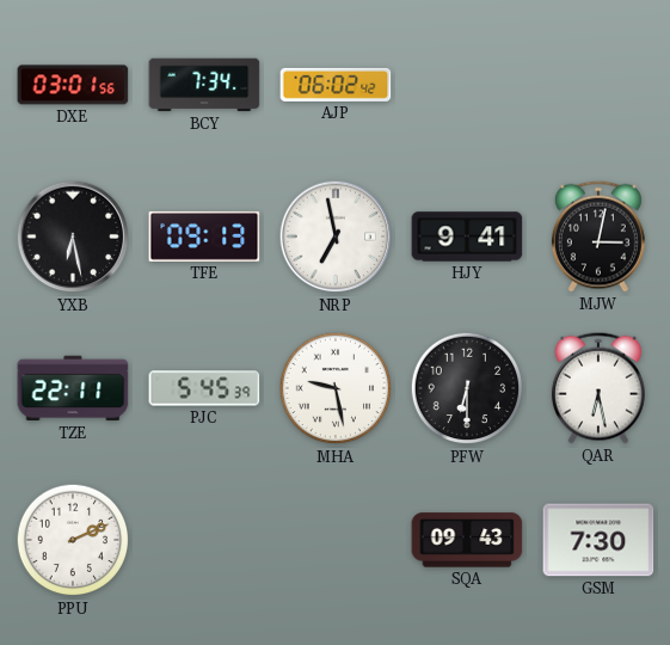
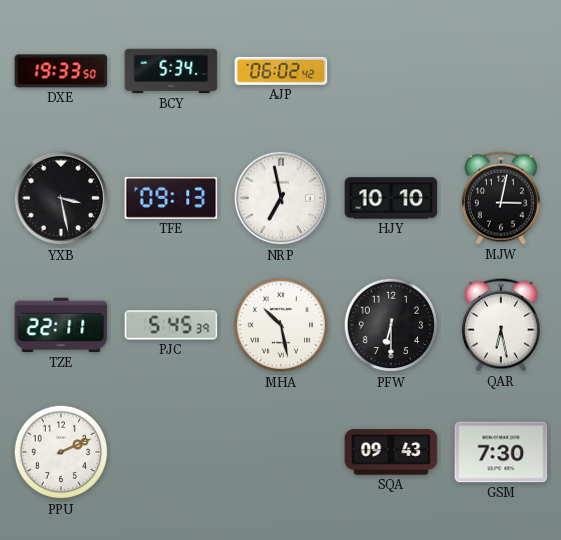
DXE: 03:01 -> 19:33
BCY: 7:34 -> 5:34
YXB: 6:28 -> 3:28
HJY: 9:41 -> 10:10
MHA: 9:28 -> 10:28
